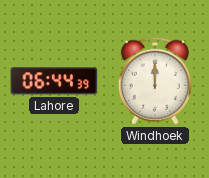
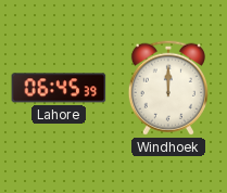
Lahore: 06:44 -> 06:45
